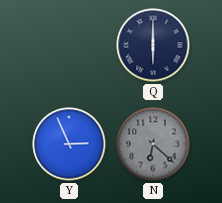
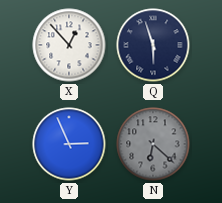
X: none -> 12:53
Q: 6:00 -> 5:57
